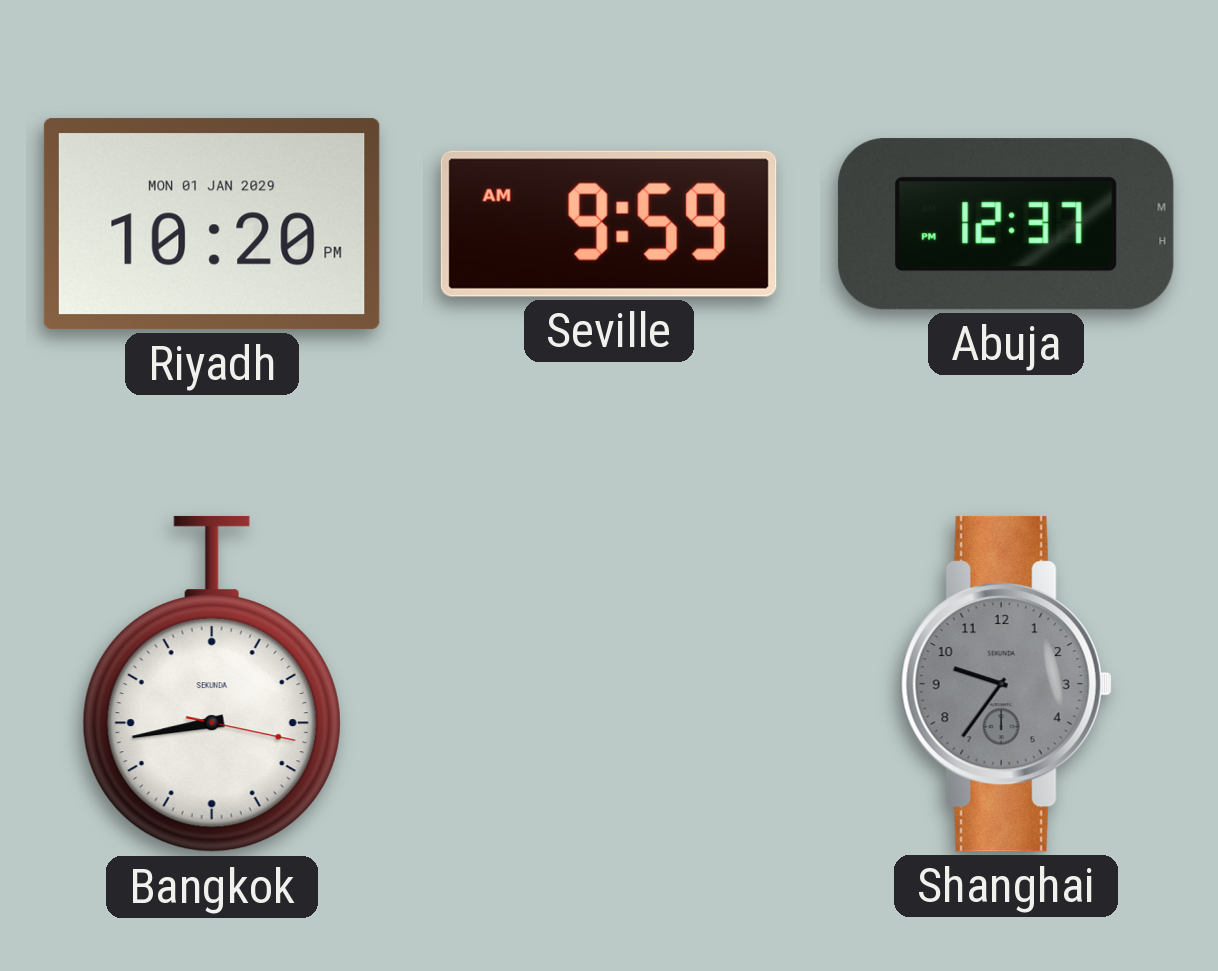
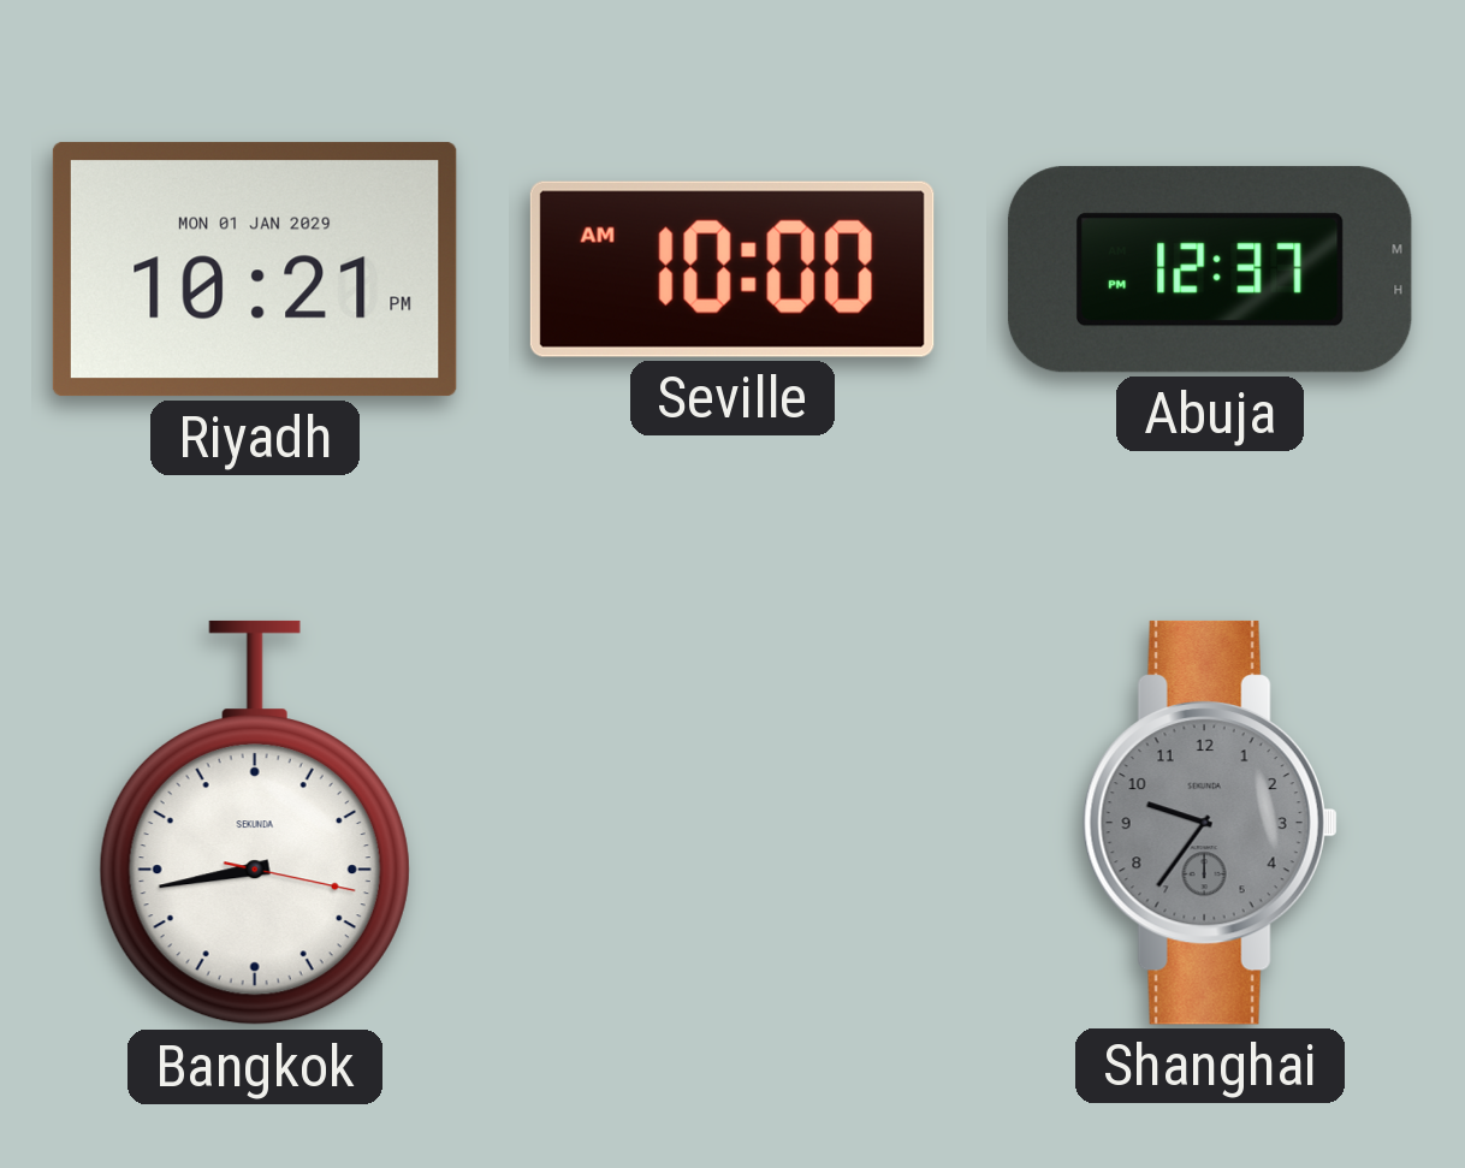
Riyadh: 10:20 -> 10:21
Seville: 9:59 -> 10:00
